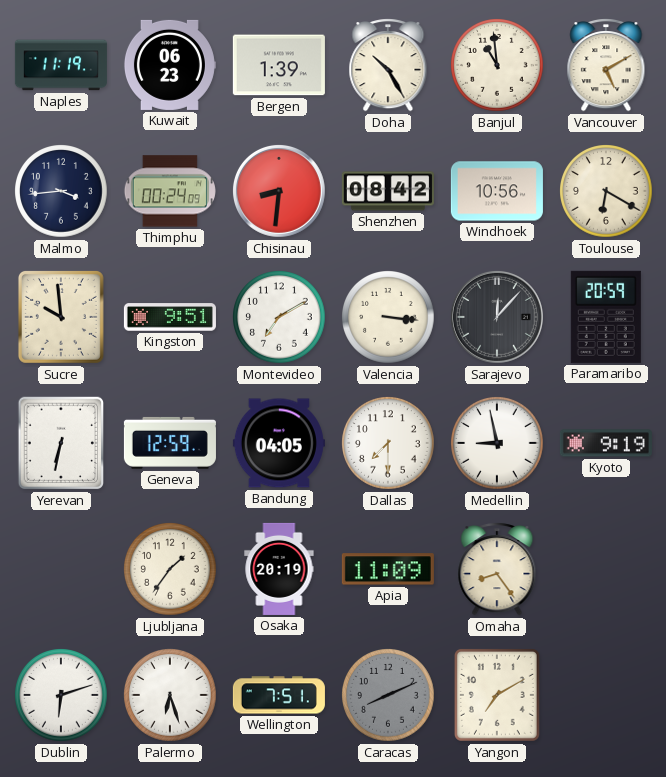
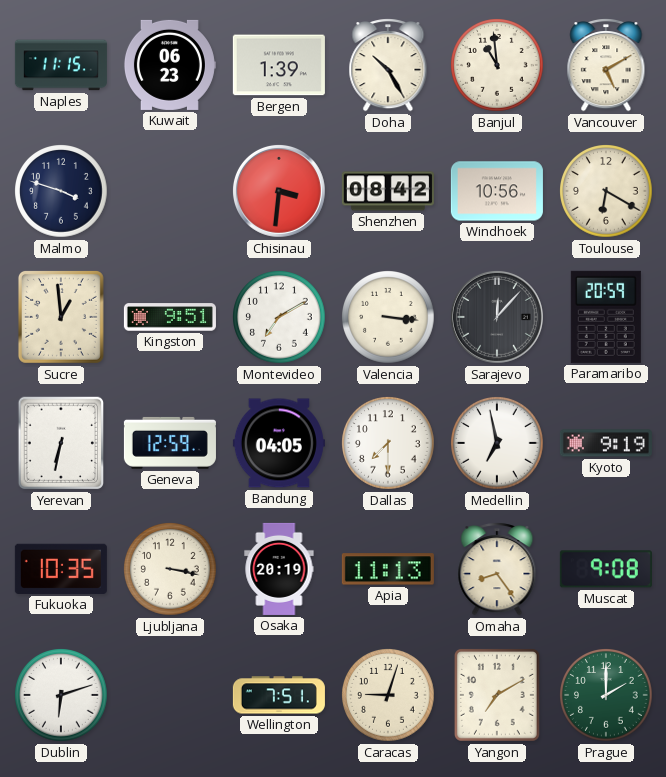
Naples: 11:19 -> 11:15
Malmo: 3:44 -> 3:48
Thimphu: 00:24 -> none
Chisinau: 8:31 -> 3:31
Sucre: 9:59 -> 12:59
Medellin: 8:58 -> 6:58
Fukuoka: none -> 10:35
Ljubljana: 1:36 -> 3:17
Apia: 11:09 -> 11:13
Muscat: none -> 9:08
Palermo: 6:27 -> none
Caracas: 8:11 -> 9:03
Caracas dial: grey -> cream
Prague: none -> 2:00
